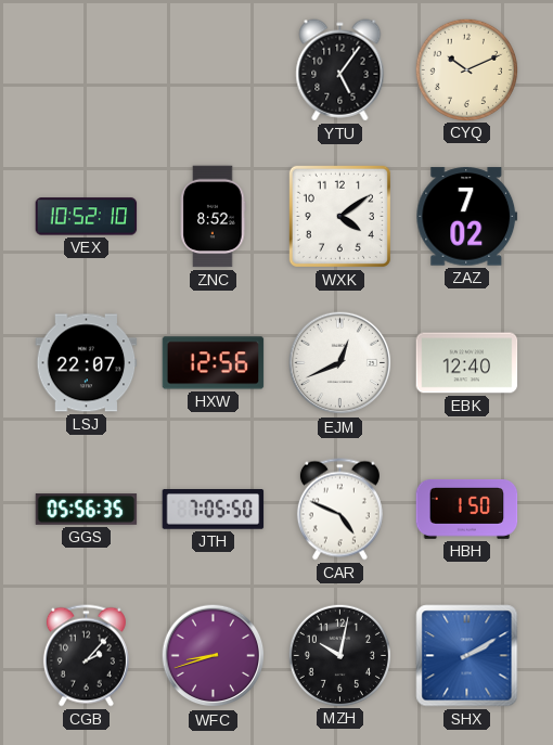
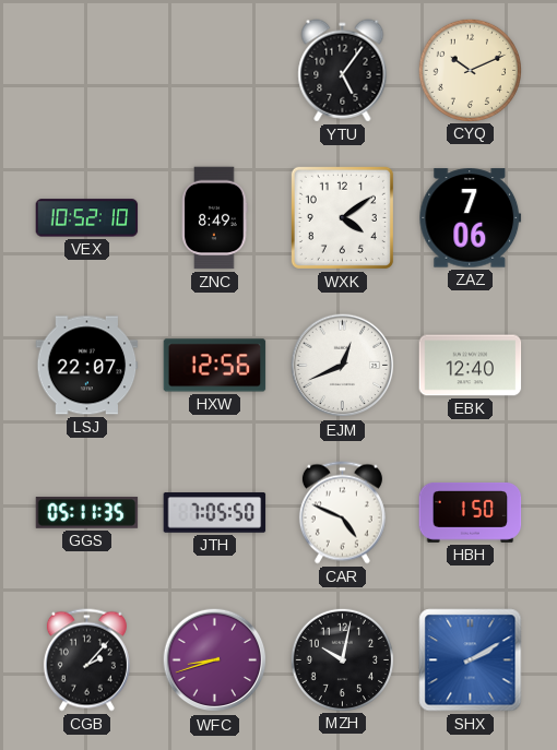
ZNC: 8:52 -> 8:49
ZAZ: 7:02 -> 7:06
GGS: 05:56 -> 05:11
